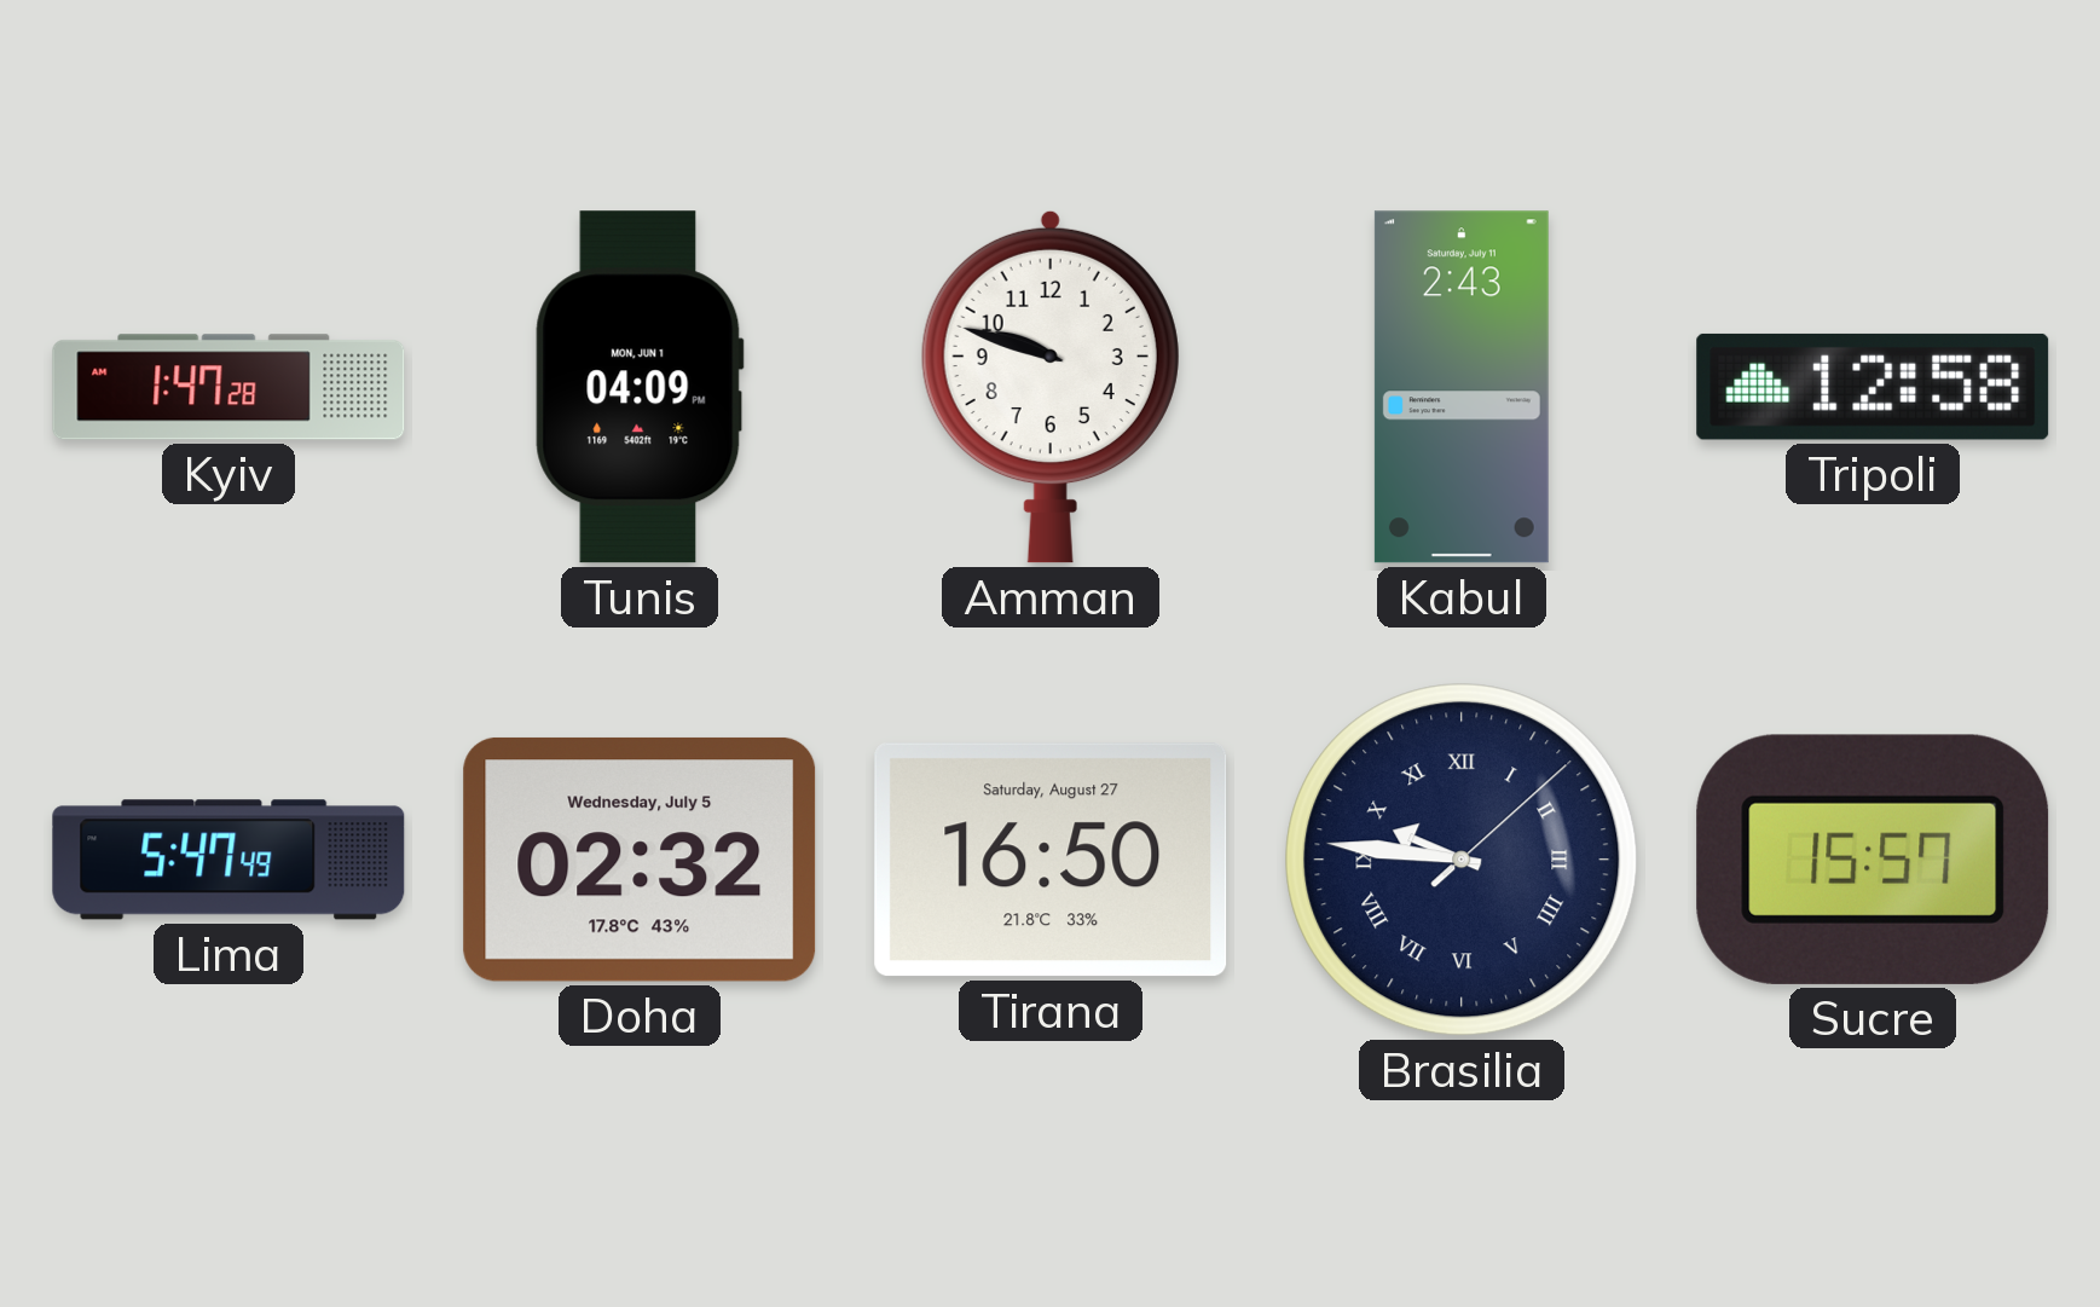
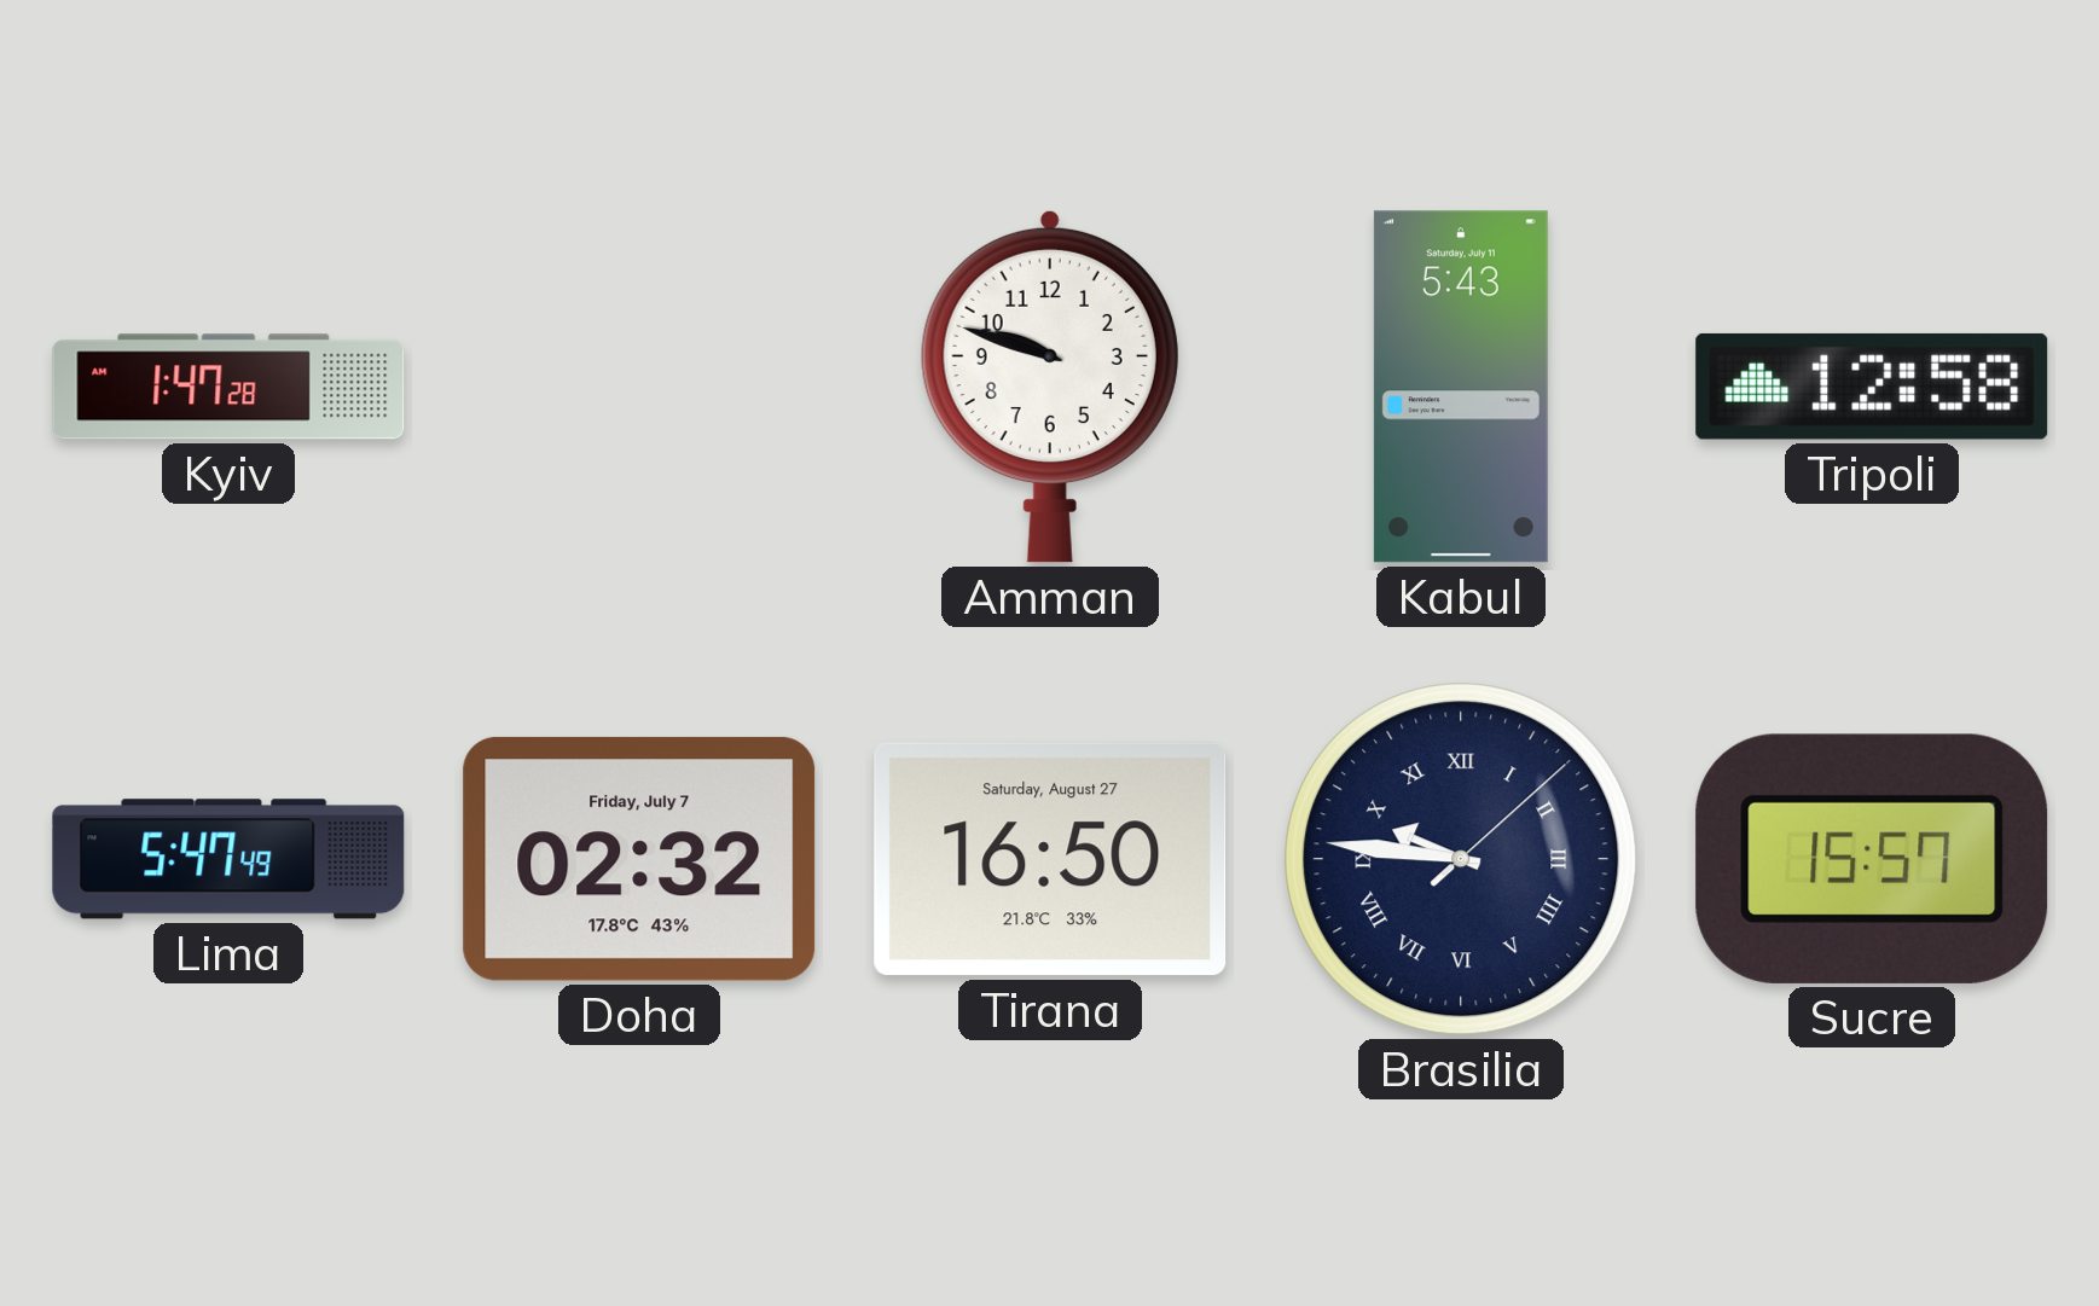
Tunis: 04:09 -> none
Kabul: 2:43 -> 5:43
Doha date: Wednesday, July 5 -> Friday, July 7
